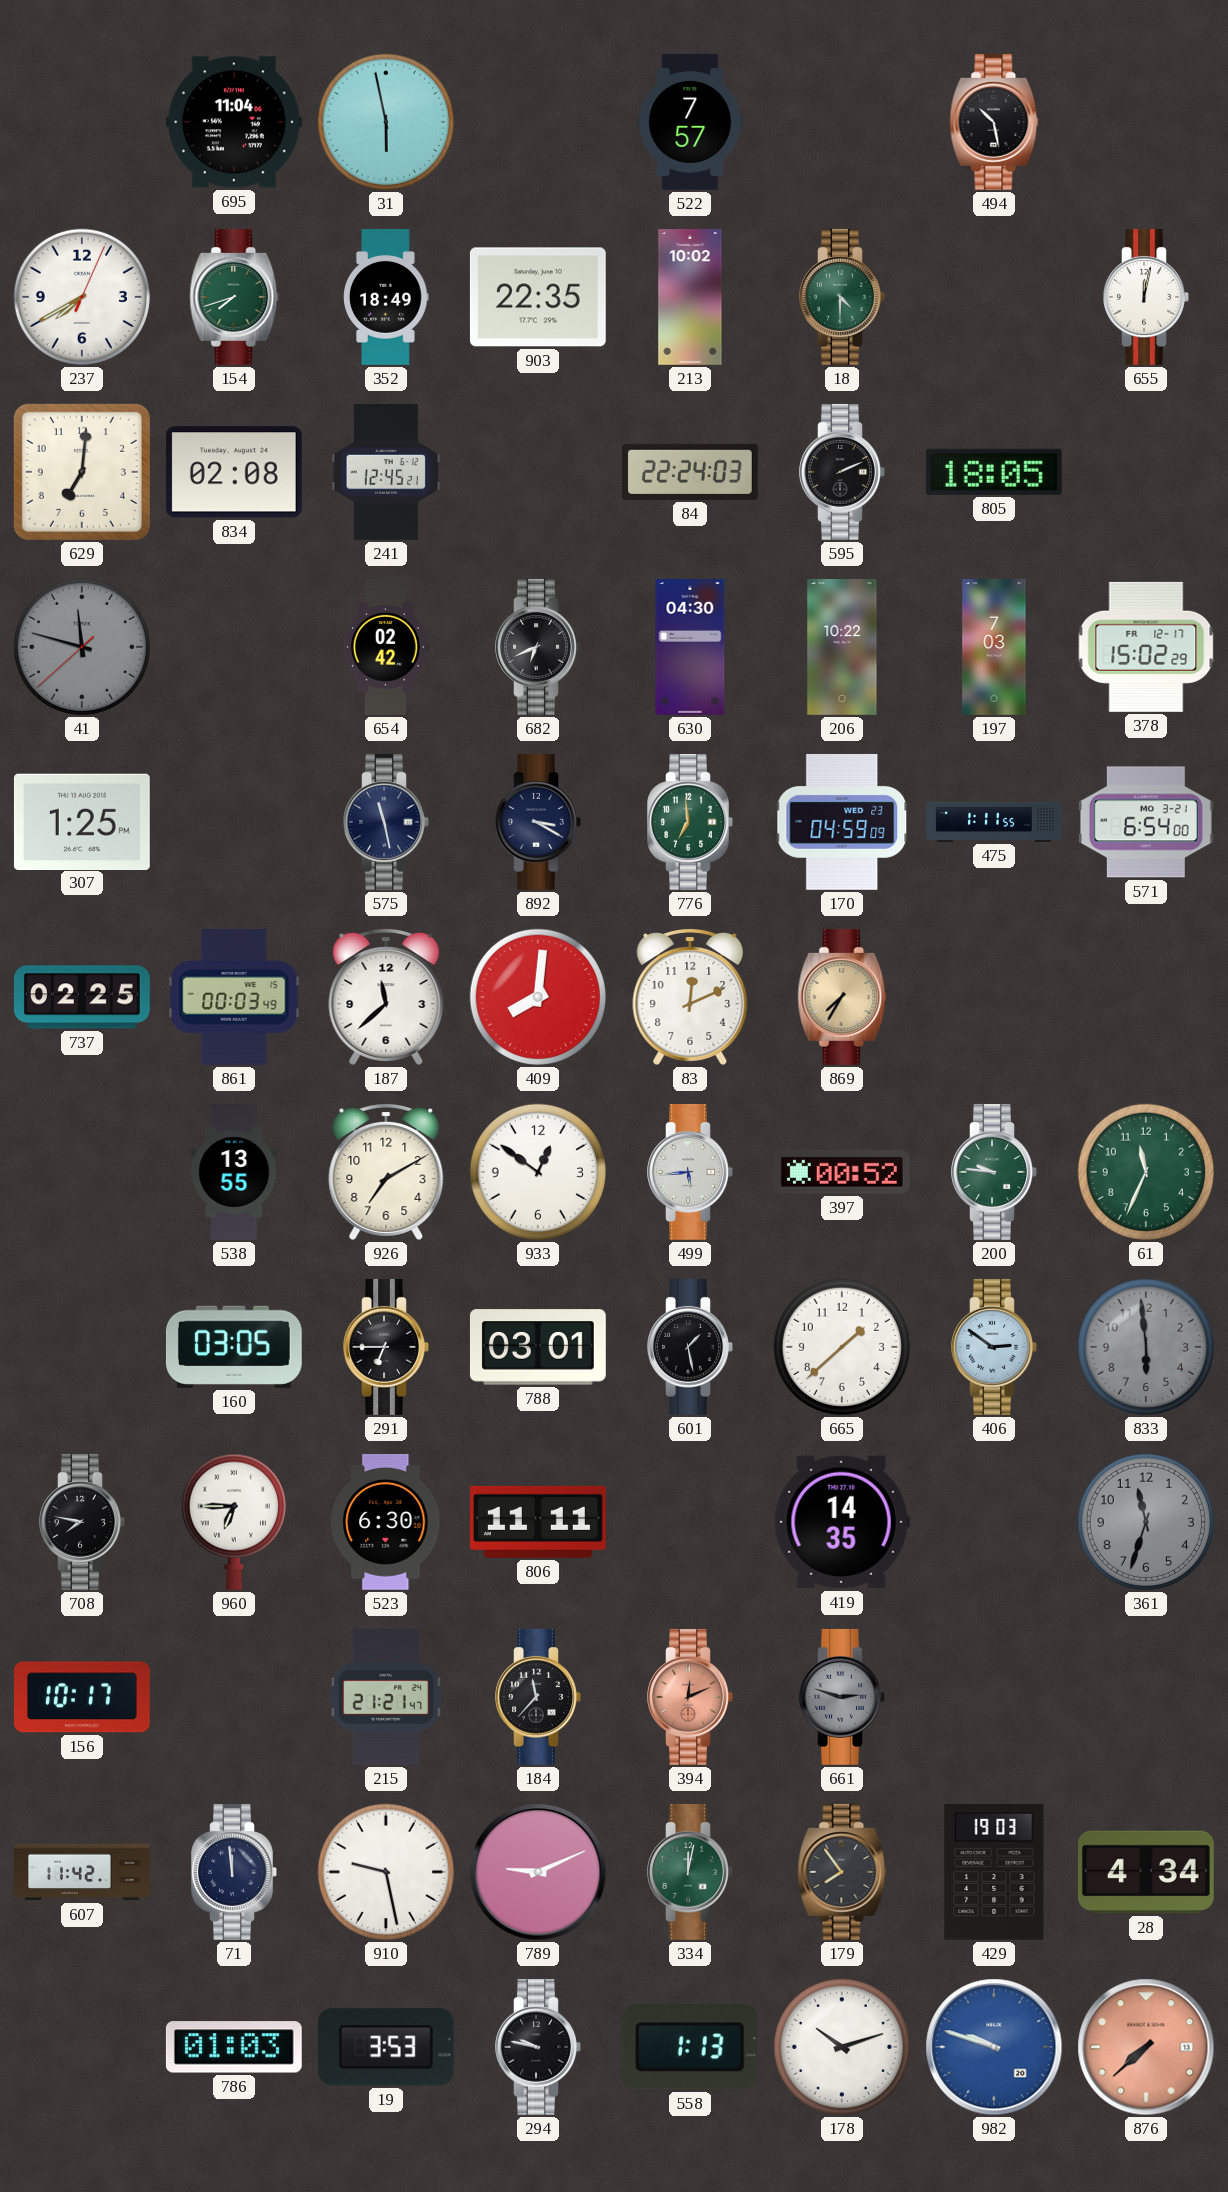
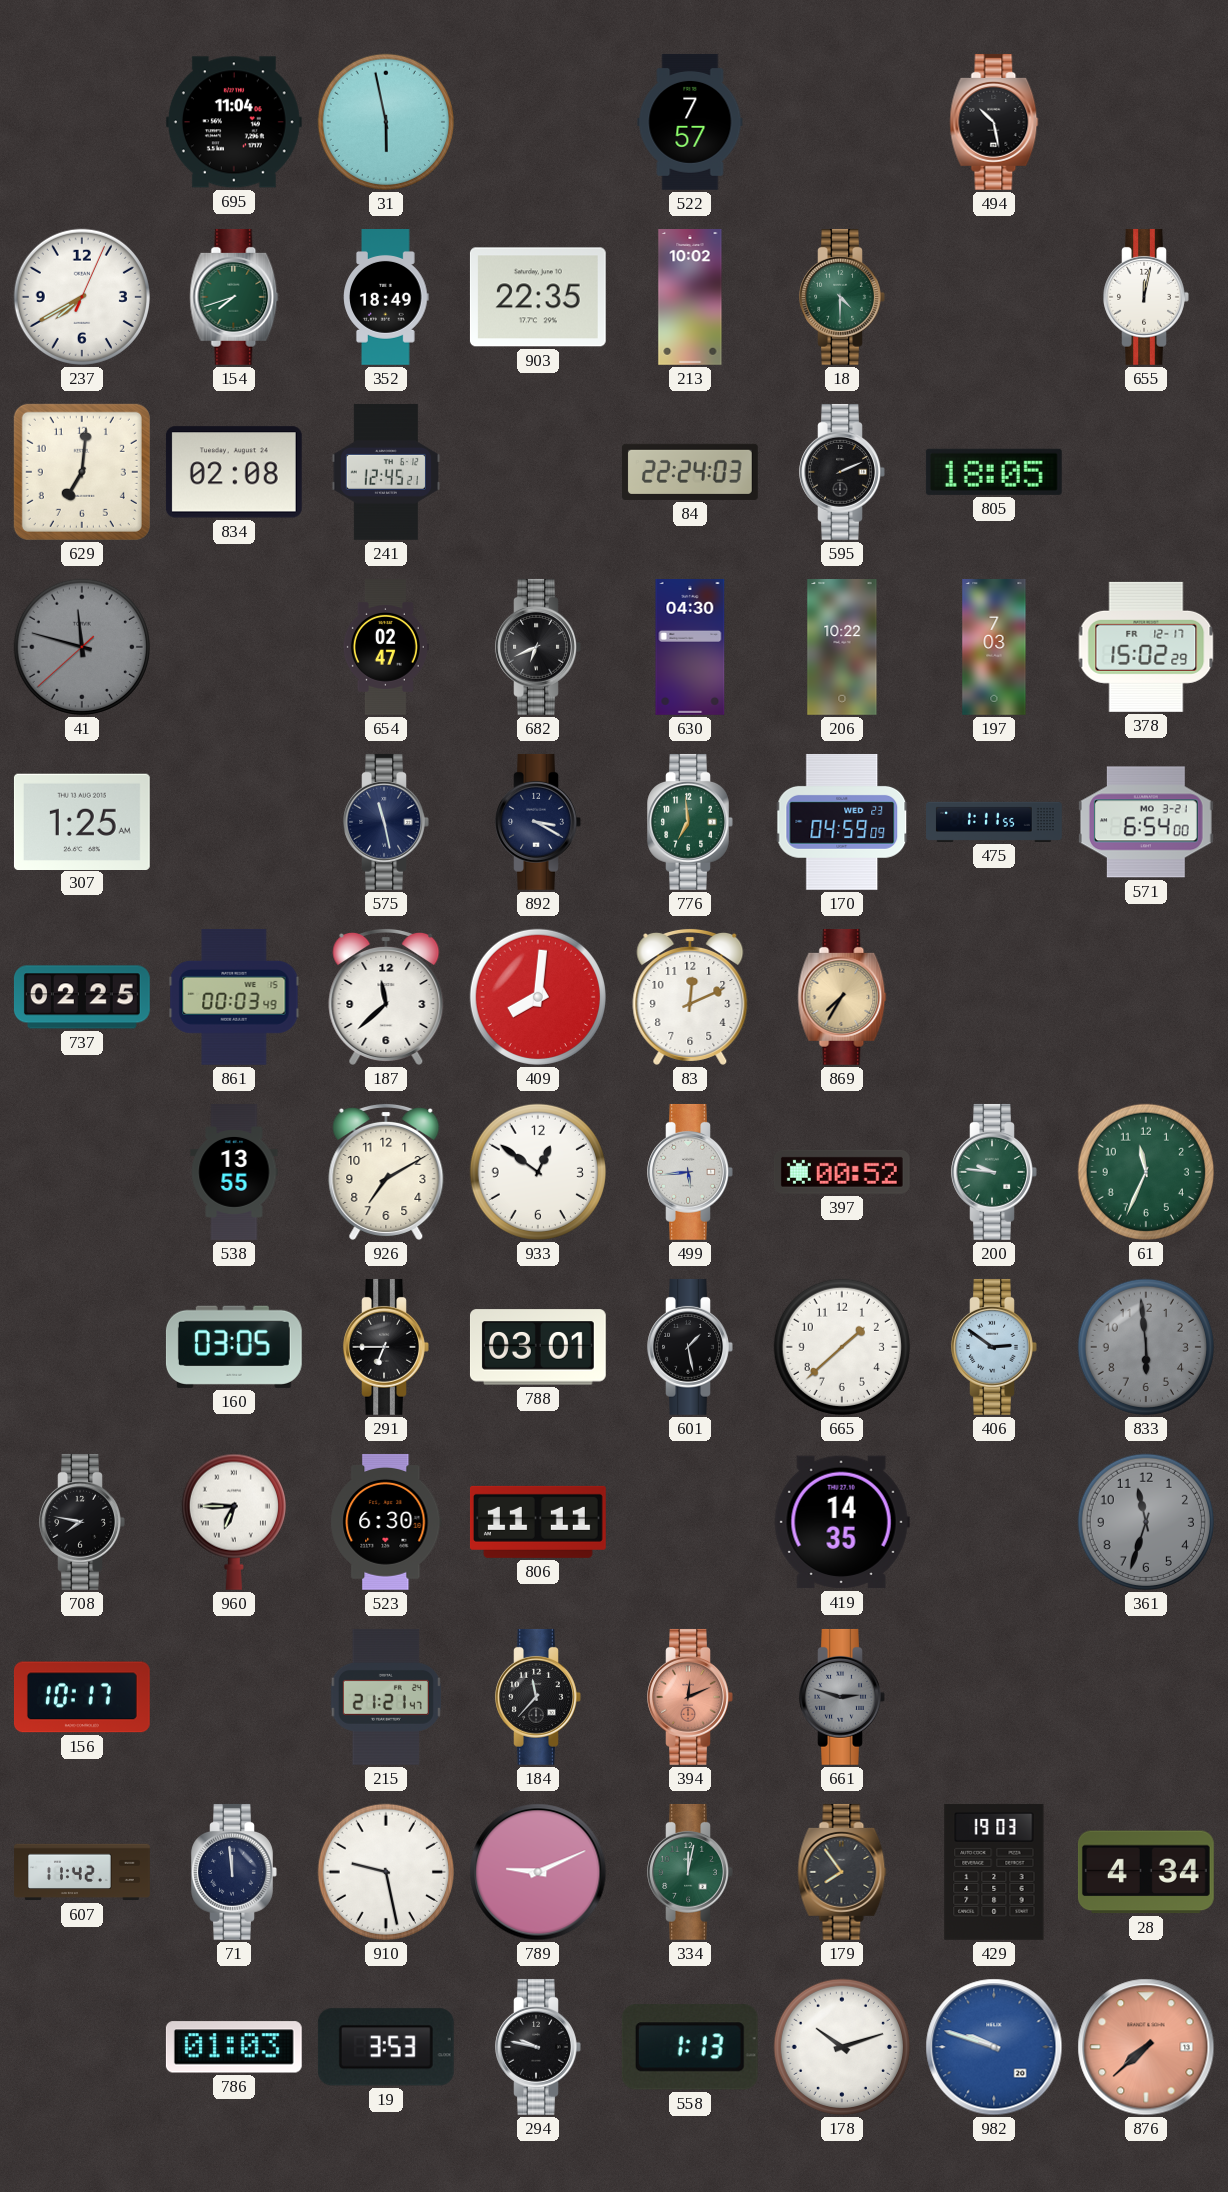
654: 02:42 -> 02:47
307: 1:25 PM -> 1:25 AM
